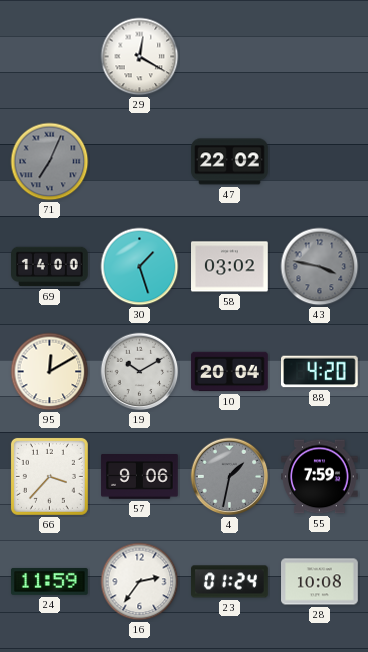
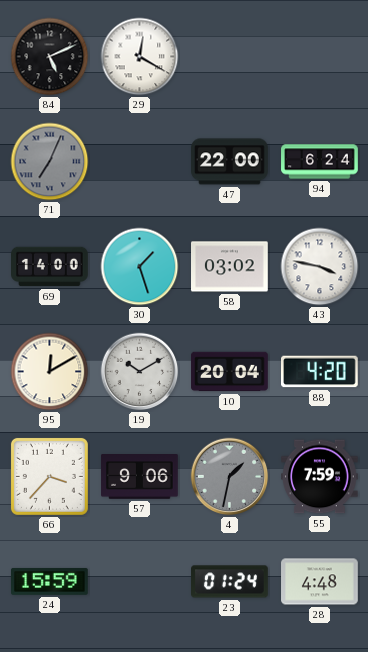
84: none -> 5:11
47: 22:02 -> 22:00
94: none -> 6:24
43 dial: grey -> white
24: 11:59 -> 15:59
16: 2:36 -> none
28: 10:08 -> 4:48
